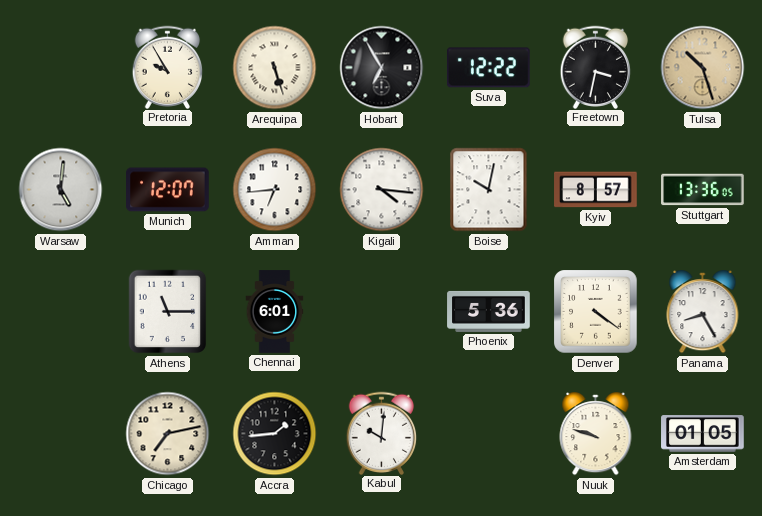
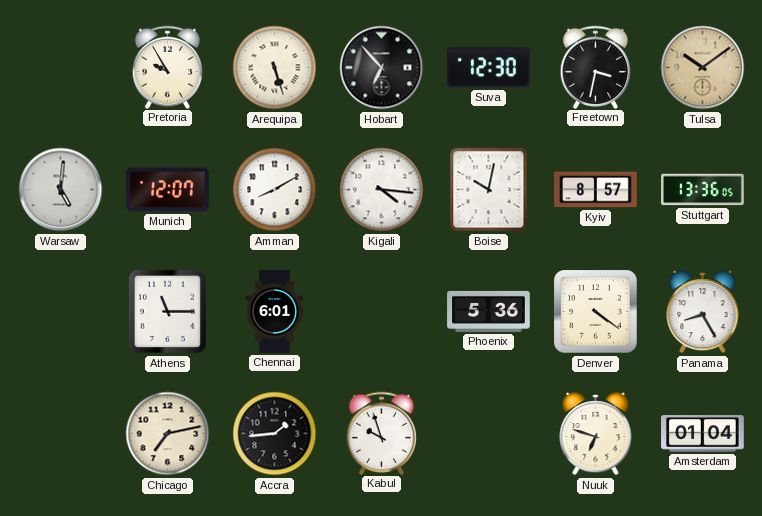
Hobart: 6:55 -> 6:53
Suva: 12:22 -> 12:30
Tulsa: 10:27 -> 10:09
Amman: 6:44 -> 8:10
Kabul: 10:01 -> 9:57
Nuuk: 9:48 -> 6:48
Amsterdam: 01:05 -> 01:04
